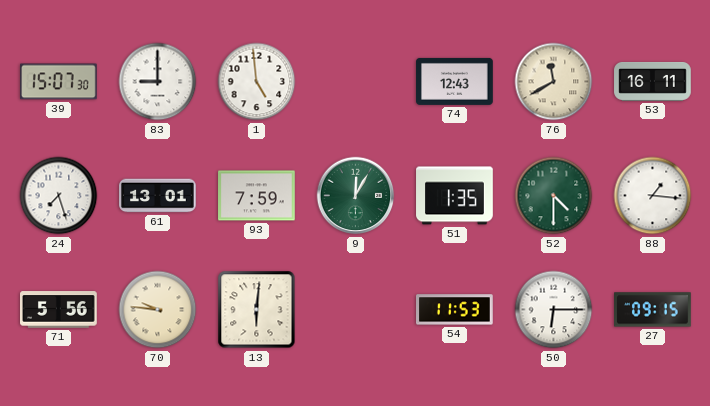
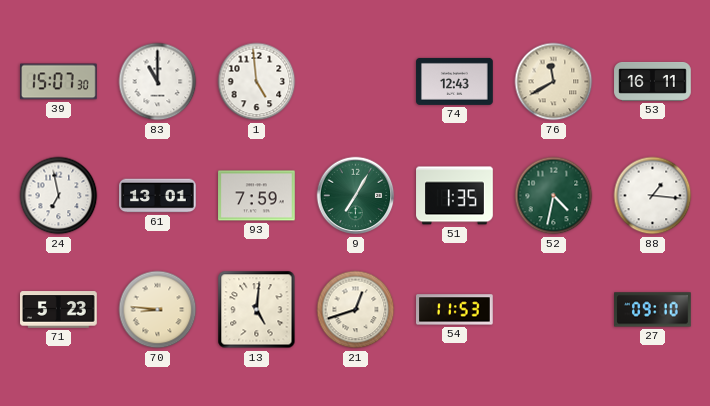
83: 9:00 -> 11:00
24: 7:27 -> 6:58
9: 12:05 -> 7:05
52: 4:30 -> 4:32
71: 5:56 -> 5:23
70: 9:46 -> 8:46
13: 6:01 -> 5:01
21: none -> 12:42
50: 6:15 -> none
27: 09:15 -> 09:10
